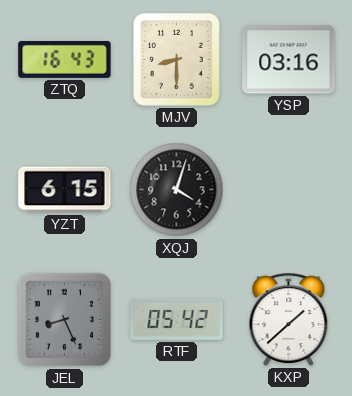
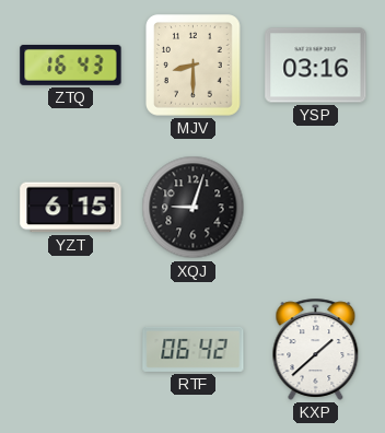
XQJ: 4:03 -> 9:03
JEL: 8:26 -> none
RTF: 05:42 -> 06:42
